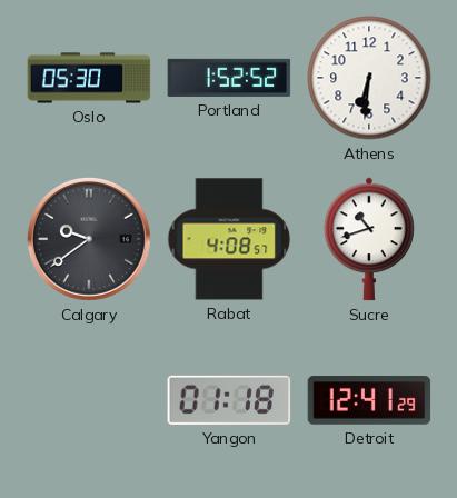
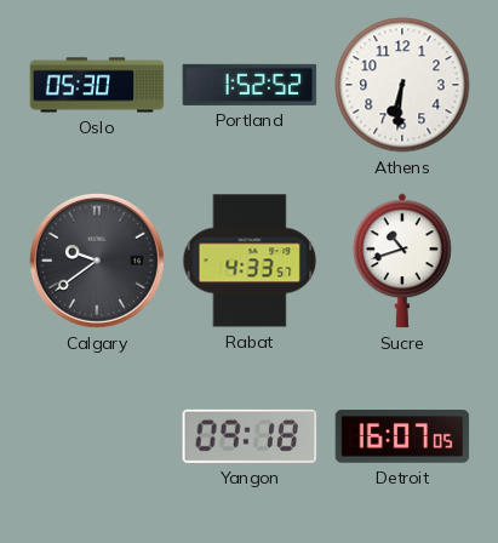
Rabat: 4:08 -> 4:33
Yangon: 01:18 -> 09:18
Detroit: 12:41 -> 16:07
